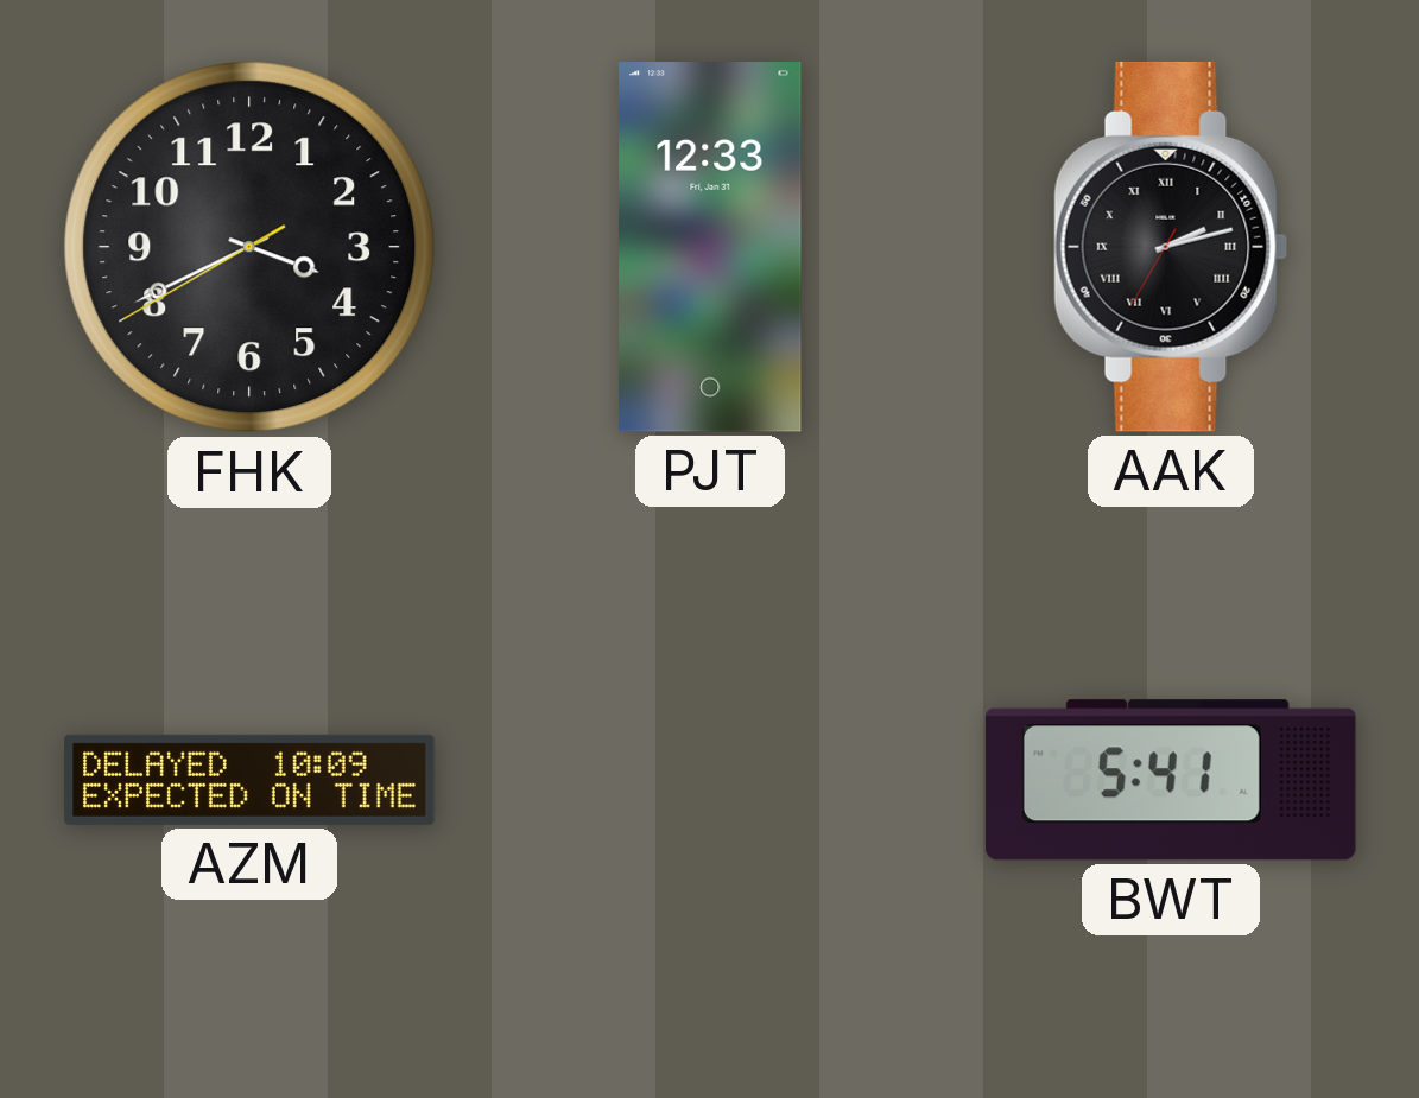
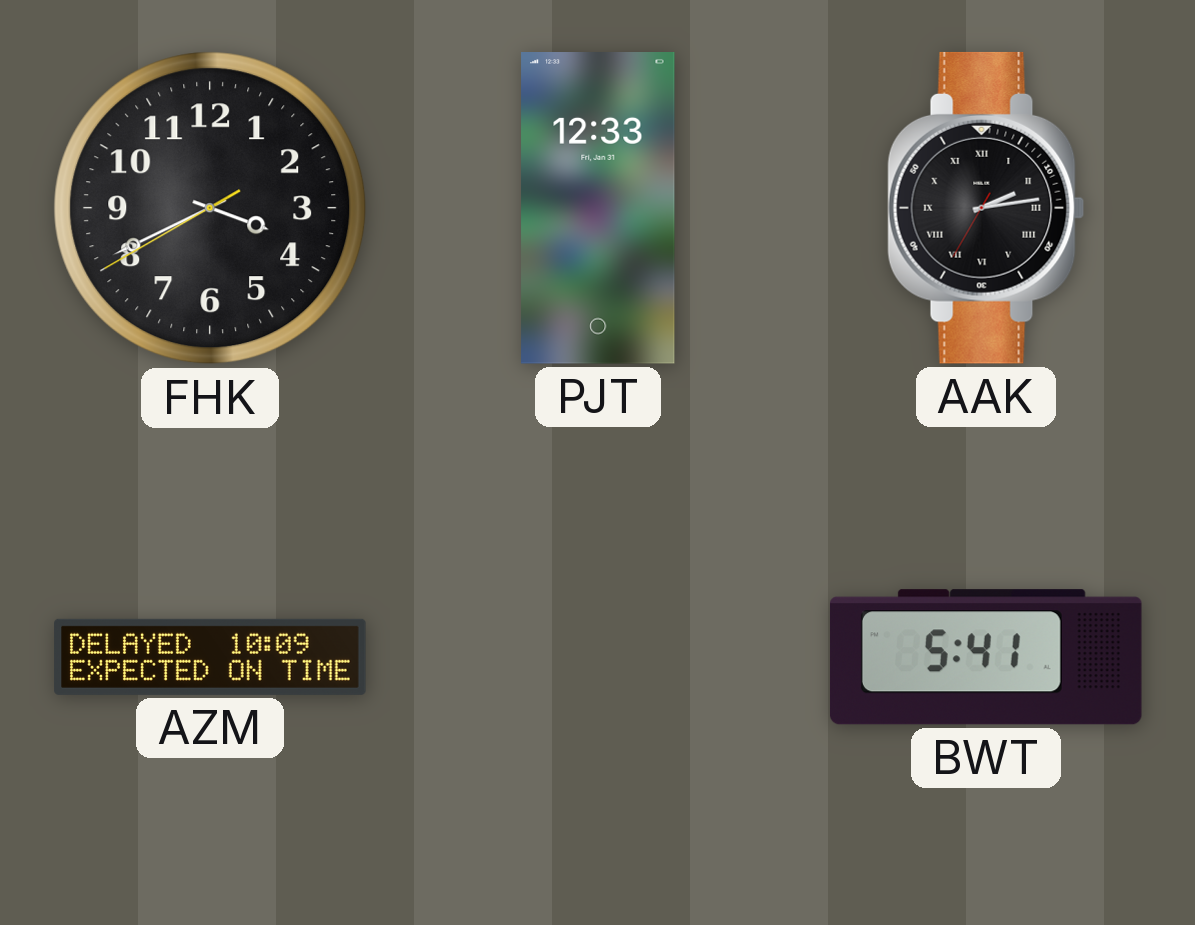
AAK: 2:12 -> 2:13
